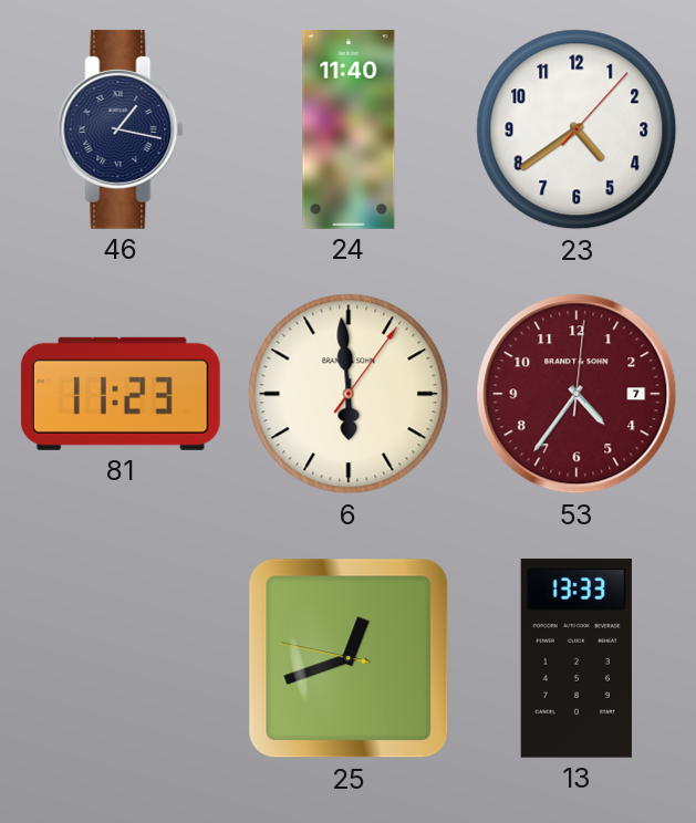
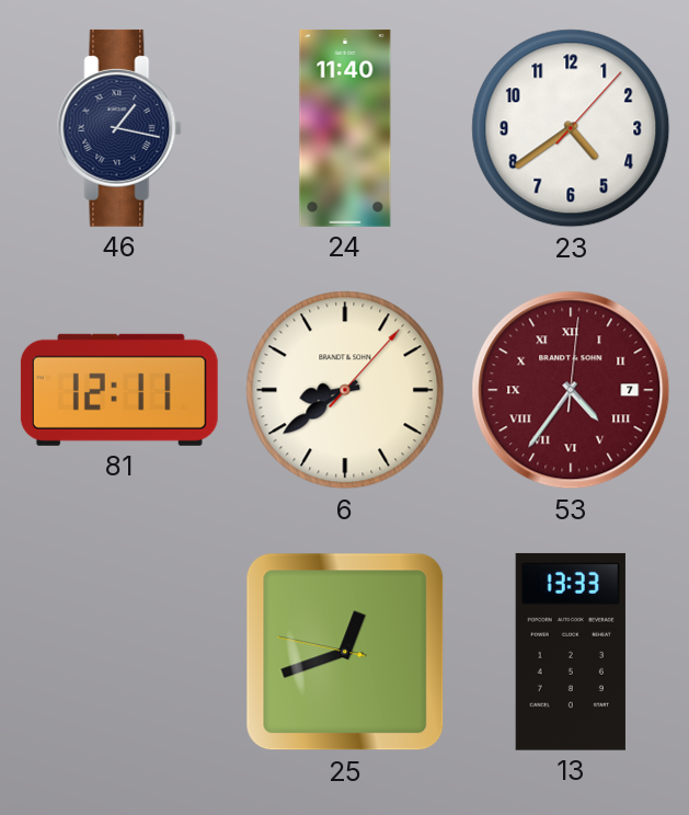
81: 11:23 -> 12:11
6: 5:59 -> 8:39
53 numerals: Arabic -> Roman
